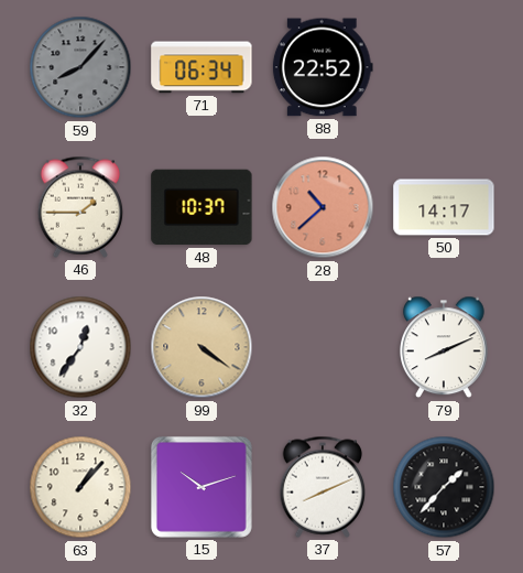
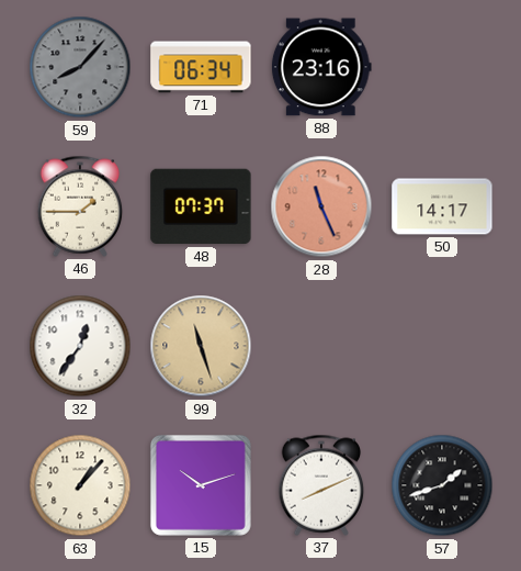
88: 22:52 -> 23:16
48: 10:37 -> 07:37
28: 10:38 -> 11:26
99: 4:21 -> 11:27
79: 8:11 -> none
57: 1:37 -> 1:42
